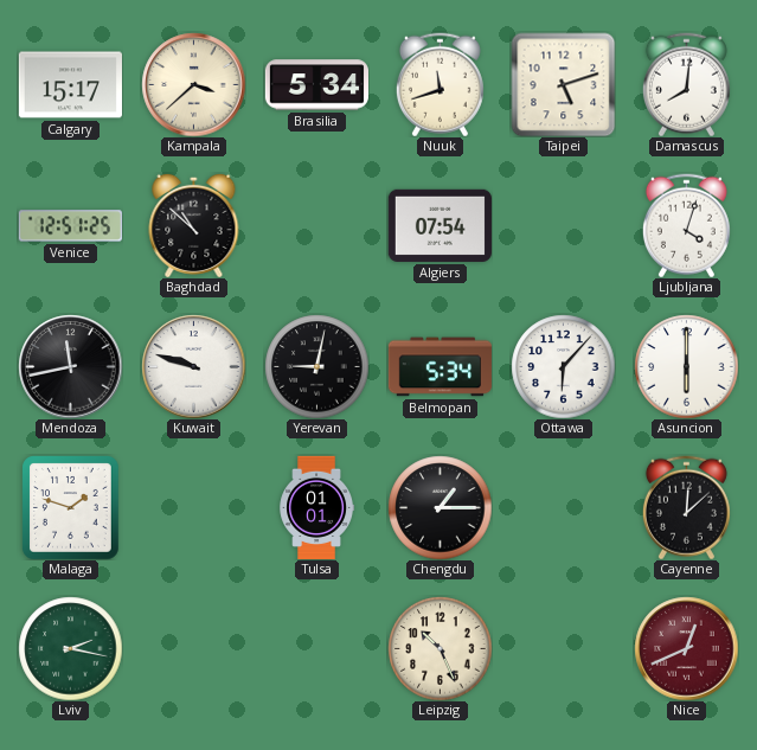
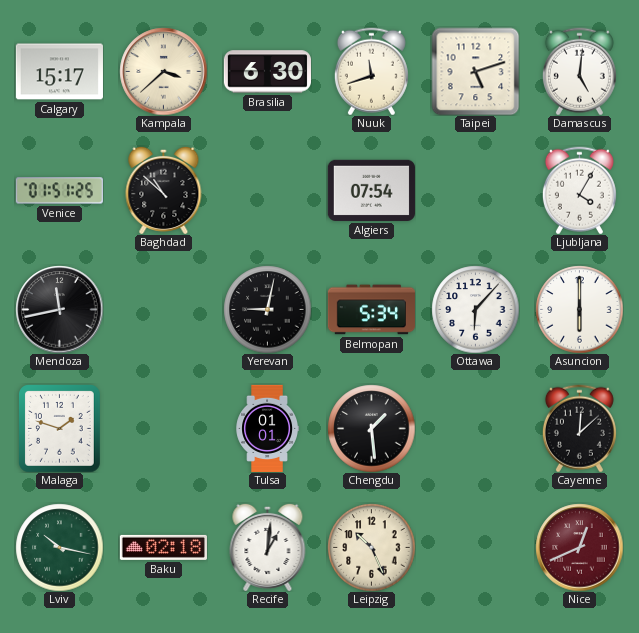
Brasilia: 5:34 -> 6:30
Damascus: 8:01 -> 5:01
Venice: 12:51 -> 01:51
Ljubljana: 4:03 -> 4:05
Kuwait: 9:48 -> none
Chengdu: 1:15 -> 1:29
Lviv: 2:17 -> 10:17
Baku: none -> 02:18
Recife: none -> 1:01
